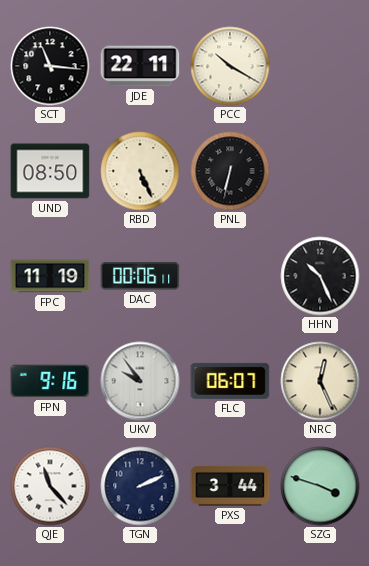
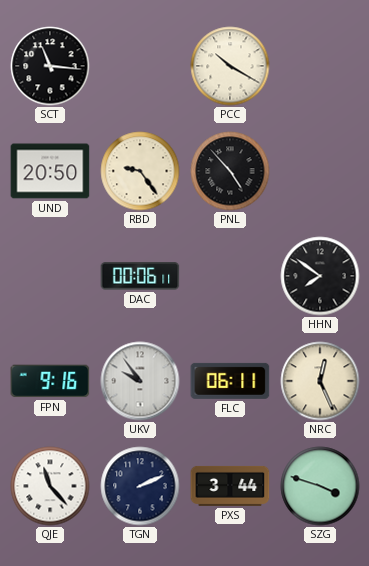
JDE: 22:11 -> none
UND: 08:50 -> 20:50
RBD: 5:26 -> 9:24
PNL: 6:32 -> 4:53
FPC: 11:19 -> none
HHN: 10:26 -> 7:51
FLC: 06:07 -> 06:11
